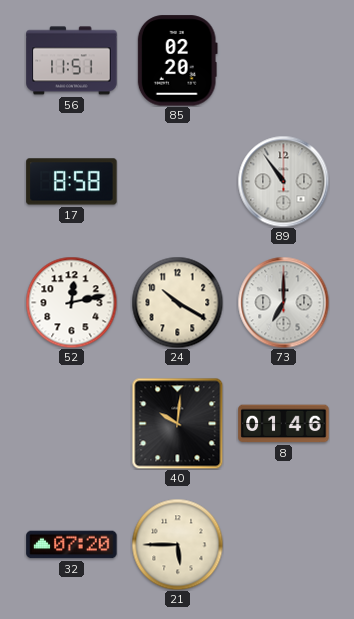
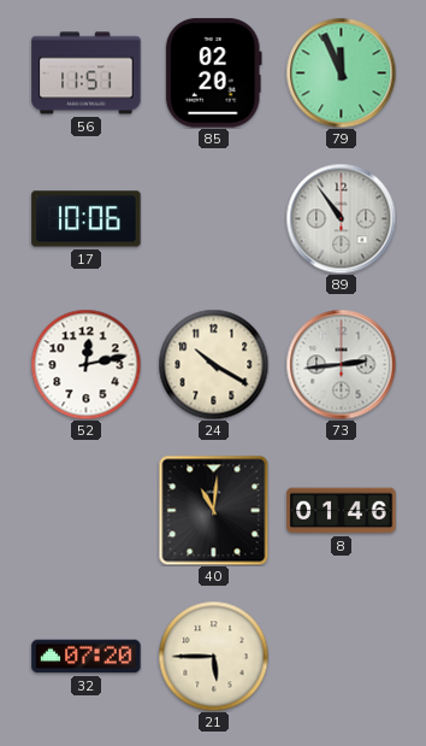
79: none -> 11:56
17: 8:58 -> 10:06
73: 7:00 -> 2:44
40: 10:01 -> 11:01
